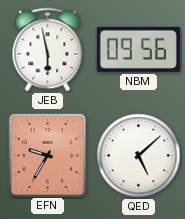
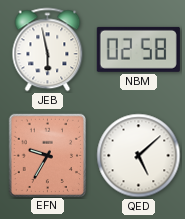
NBM: 09:56 -> 02:58
